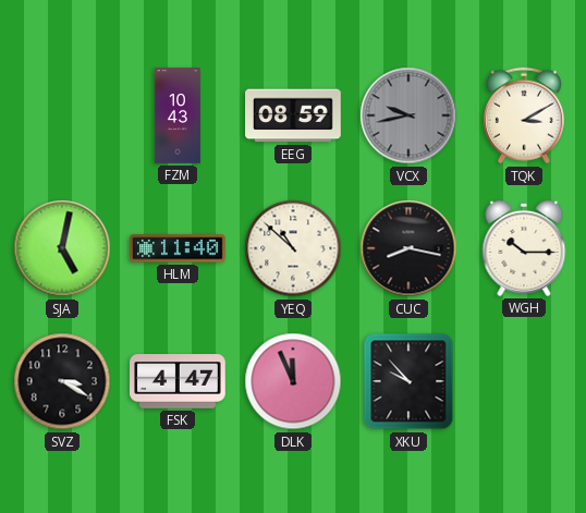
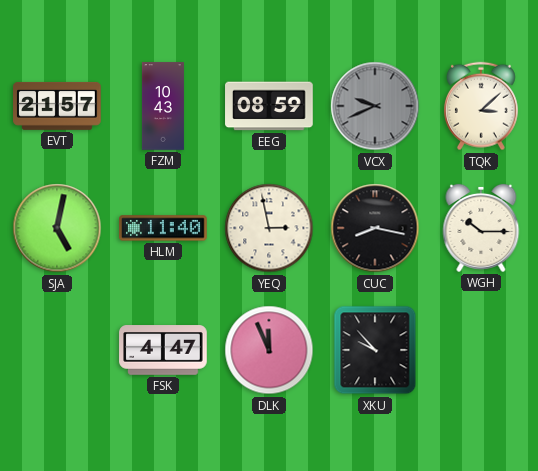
EVT: none -> 21:57
VCX: 9:43 -> 9:41
TQK: 3:10 -> 3:08
YEQ: 10:52 -> 2:58
SVZ: 3:20 -> none
